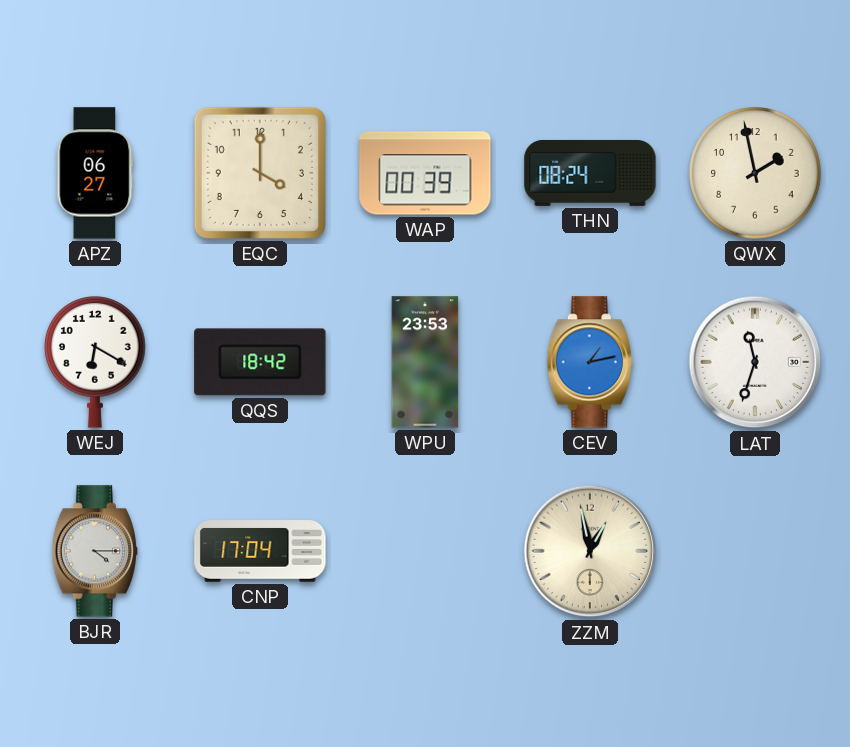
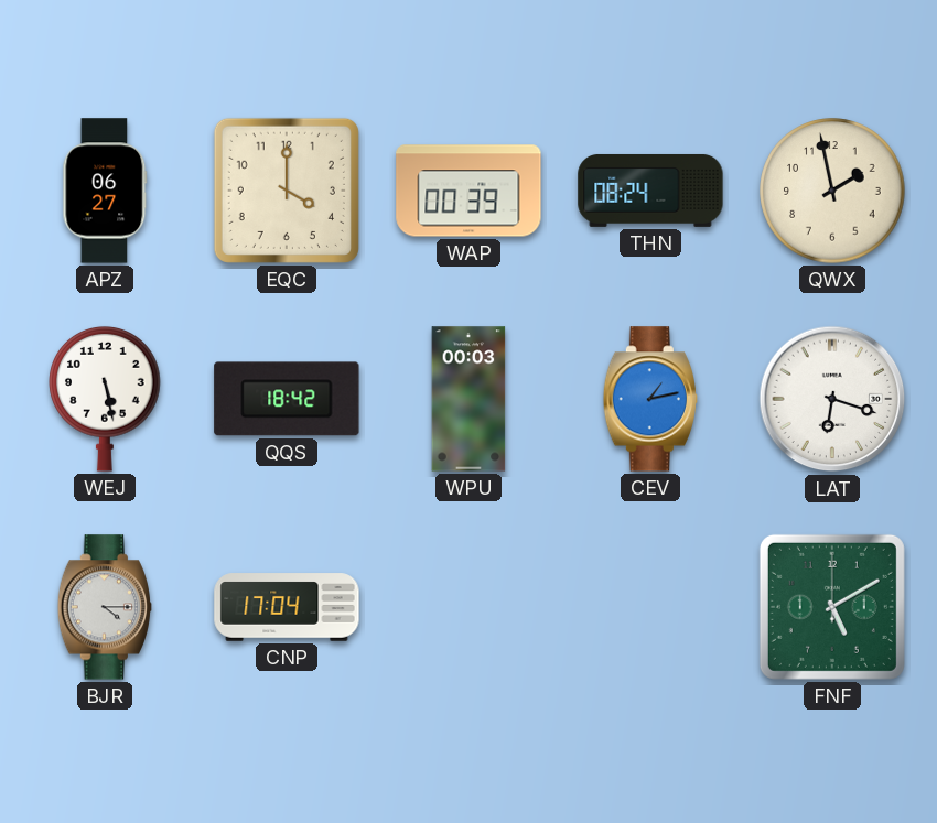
WEJ: 6:20 -> 5:28
WPU: 23:53 -> 00:03
LAT: 11:33 -> 6:18
ZZM: 12:58 -> none
FNF: none -> 5:10
